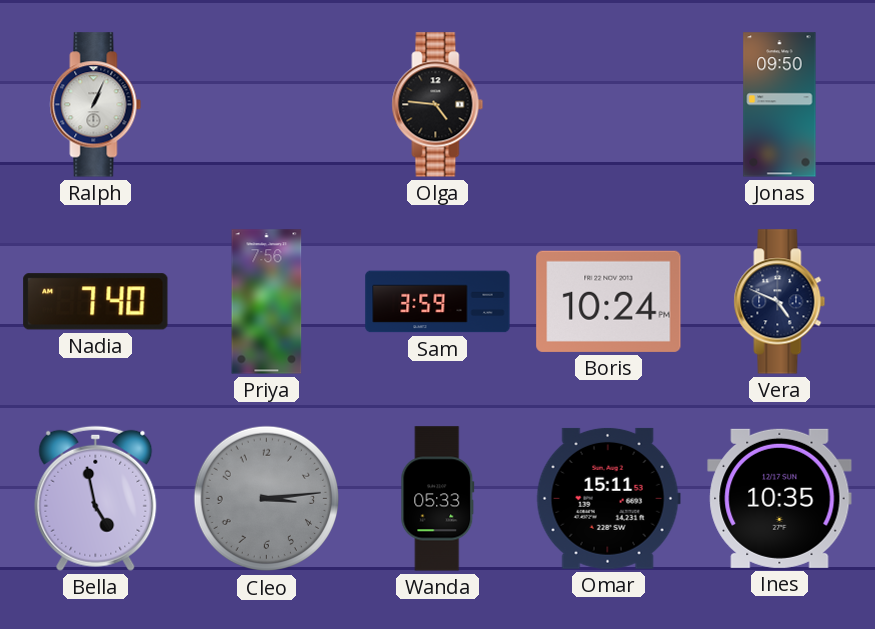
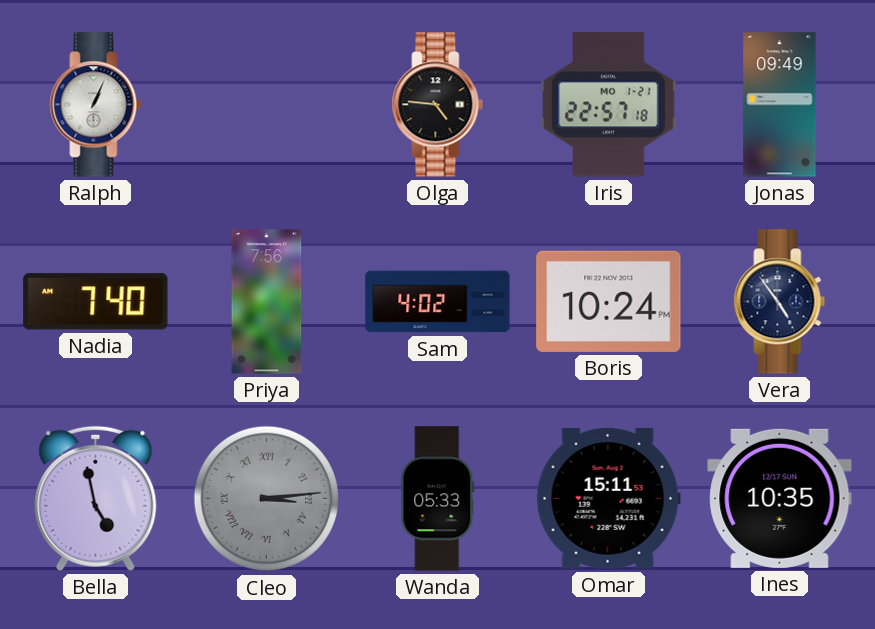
Iris: none -> 22:57
Jonas: 09:50 -> 09:49
Sam: 3:59 -> 4:02
Vera: 4:49 -> 4:54
Cleo numerals: Arabic -> Roman
